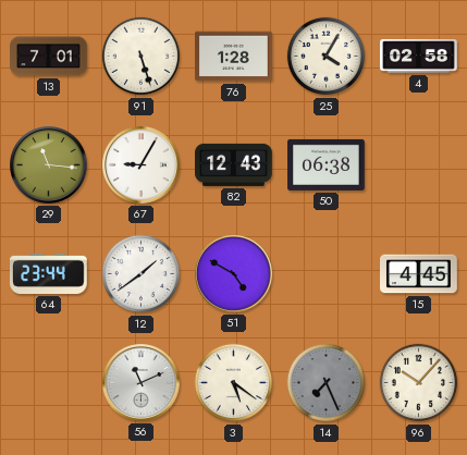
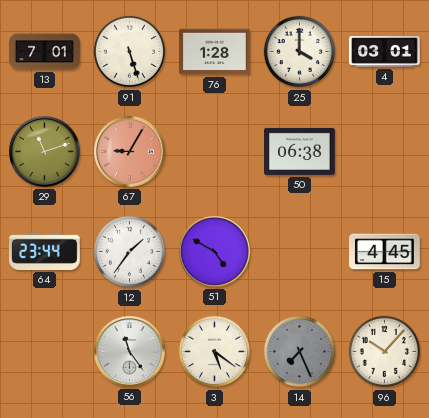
25: 4:05 -> 4:00
4: 02:58 -> 03:01
29: 11:16 -> 11:12
67 dial: white -> salmon
82: 12:43 -> none
12: 1:39 -> 1:36
56: 11:11 -> 11:24
